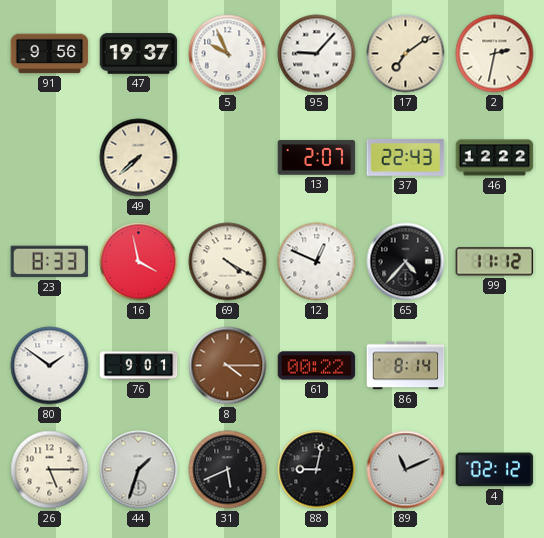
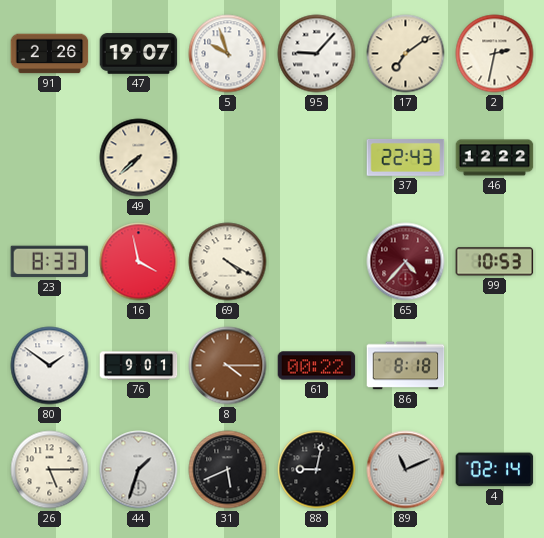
91: 9:56 -> 2:26
47: 19:37 -> 19:07
5: 9:56 -> 9:57
13: 2:07 -> none
12: 12:49 -> none
65 dial: black -> burgundy
99: 11:12 -> 10:53
86: 8:14 -> 8:18
4: 02:12 -> 02:14
